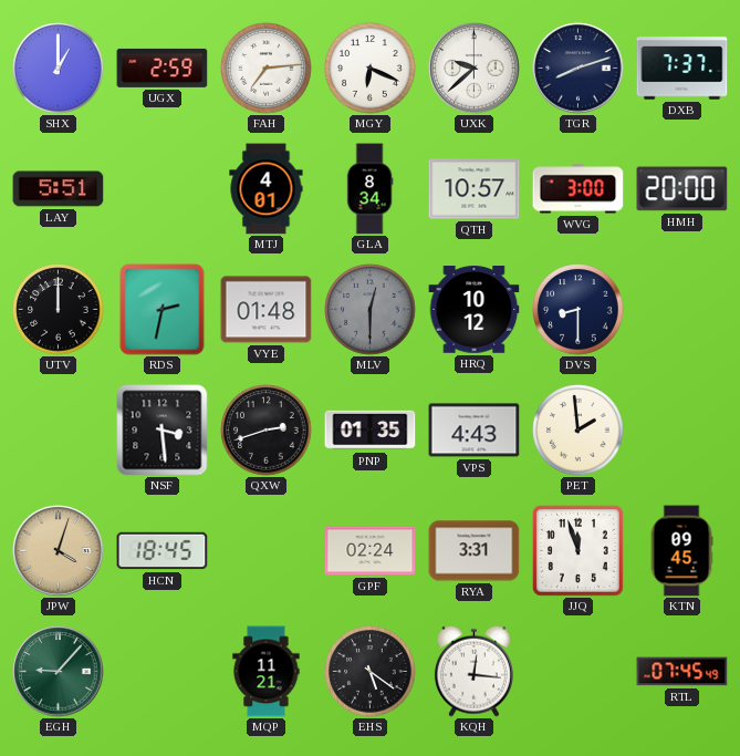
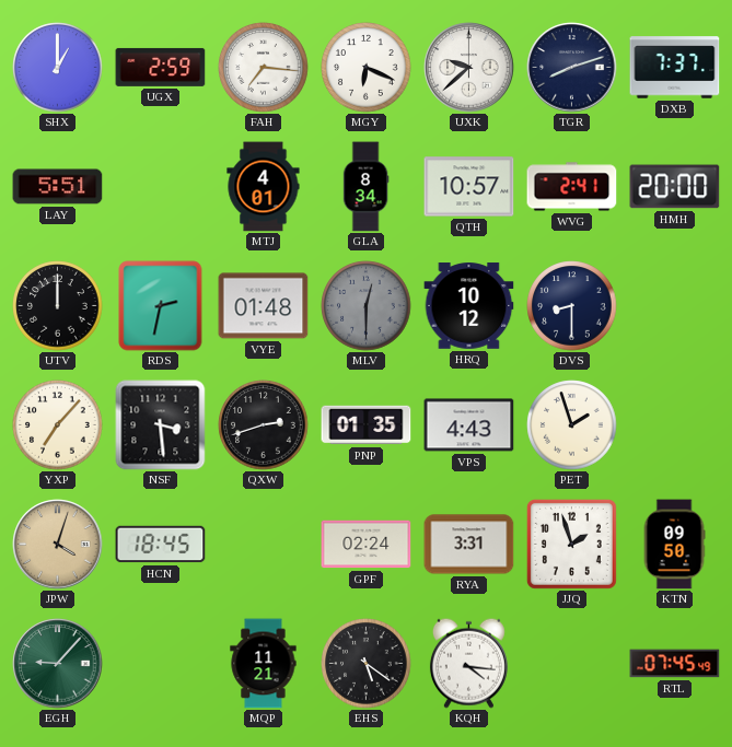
FAH: 7:14 -> 7:16
WVG: 3:00 -> 2:41
YXP: none -> 7:07
PET: 1:59 -> 1:57
JJQ: 11:57 -> 1:57
KTN: 09:45 -> 09:50
KQH: 12:16 -> 4:16
